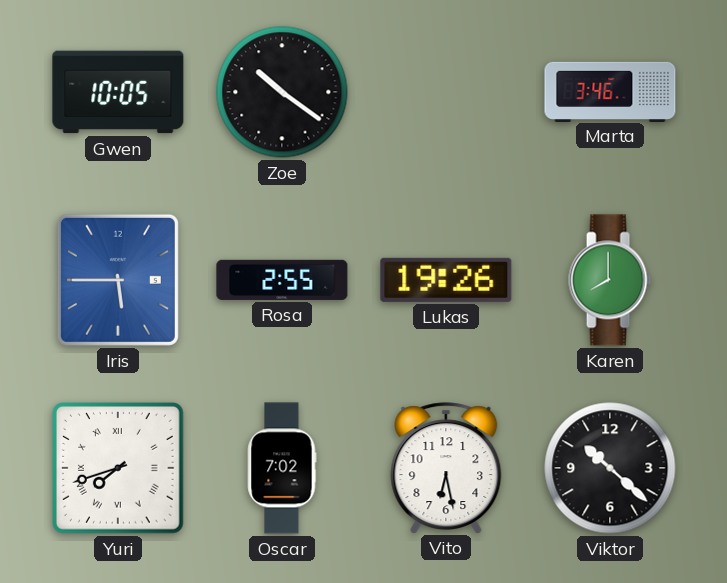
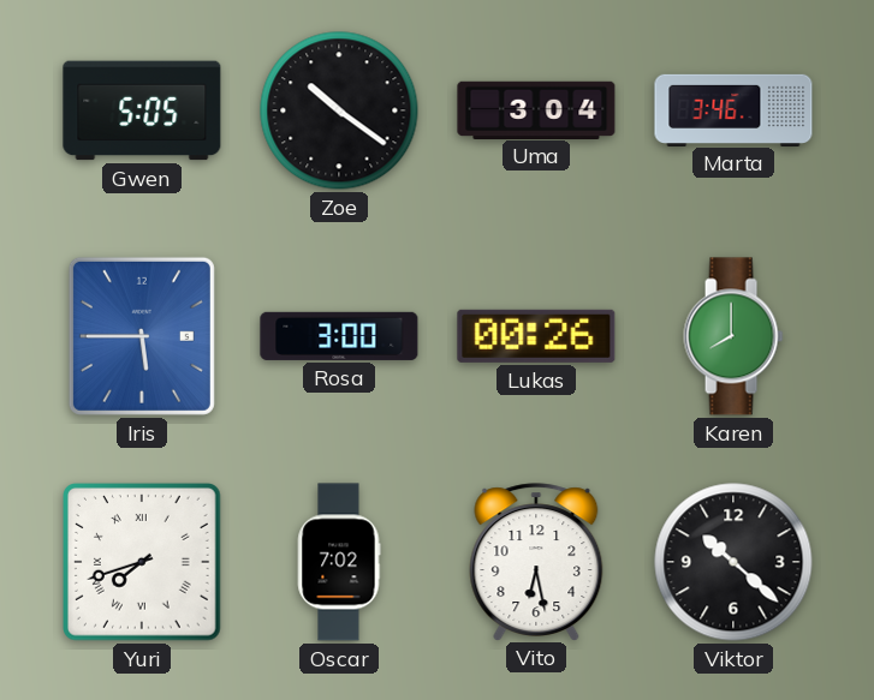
Gwen: 10:05 -> 5:05
Uma: none -> 3:04
Rosa: 2:55 -> 3:00
Lukas: 19:26 -> 00:26
